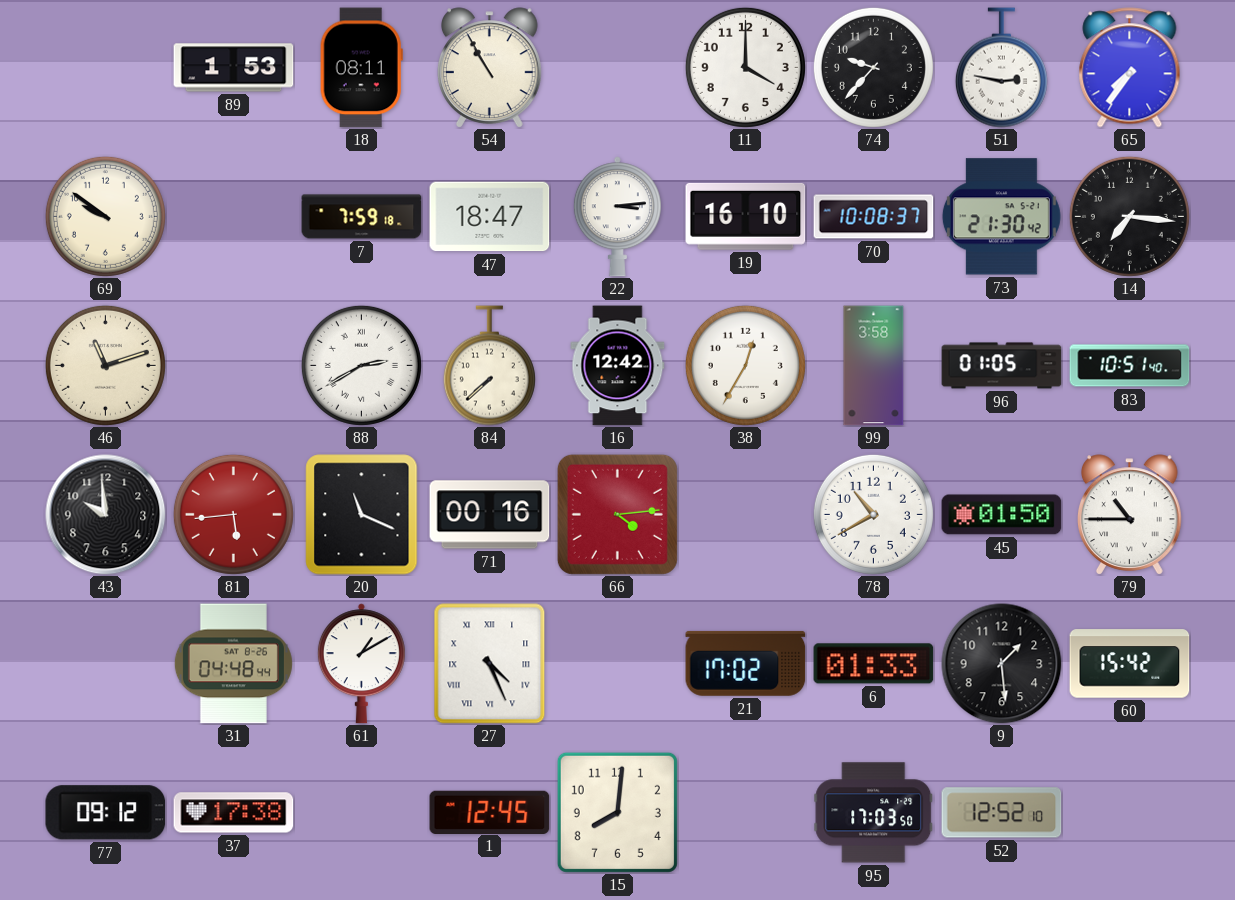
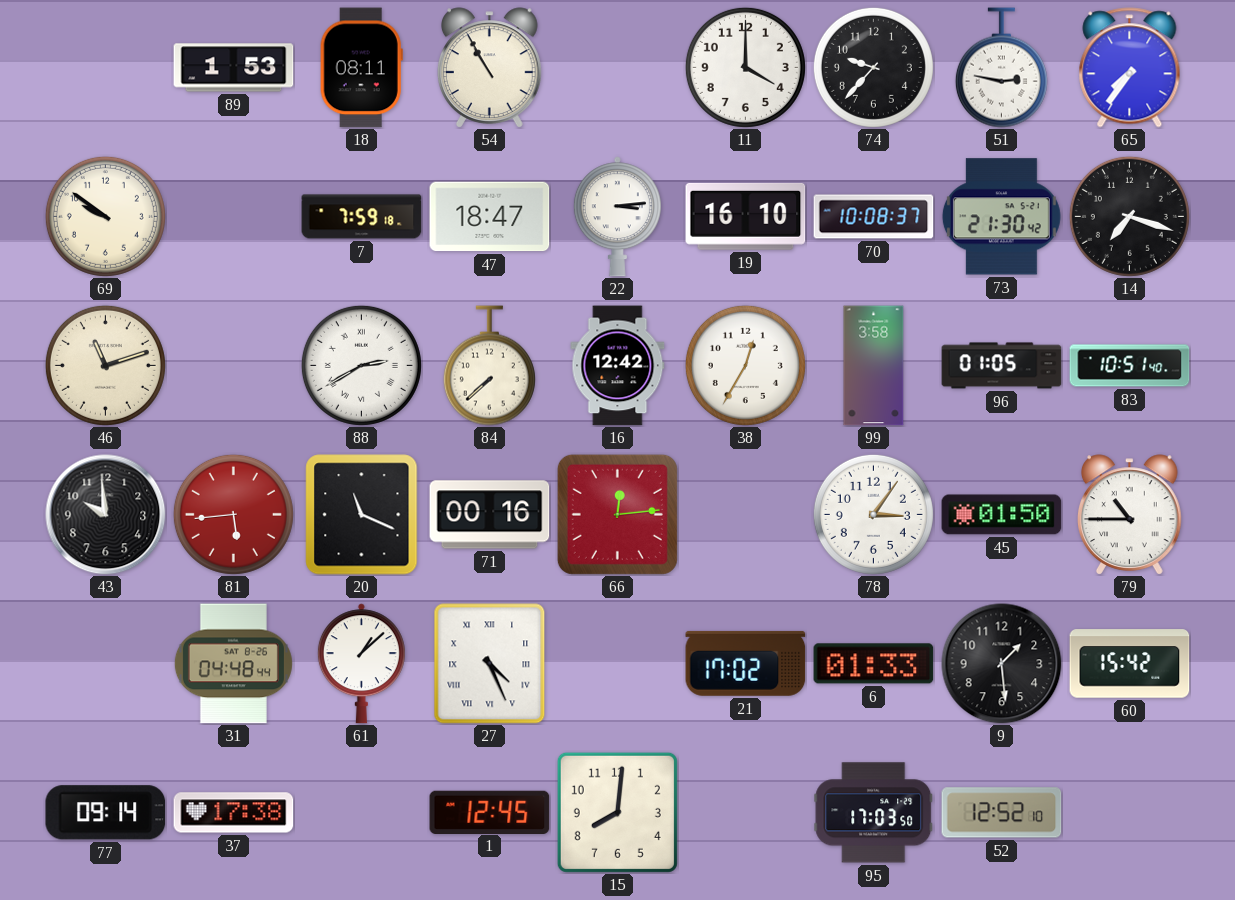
14: 7:16 -> 7:18
66: 4:14 -> 12:14
78: 10:40 -> 3:06
61: 1:10 -> 1:08
77: 09:12 -> 09:14
